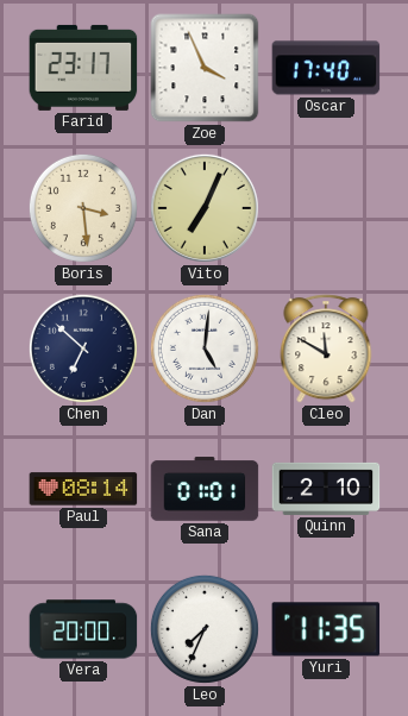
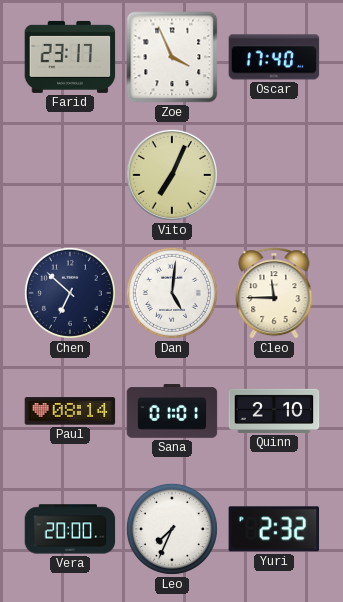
Boris: 3:29 -> none
Cleo: 11:50 -> 11:45
Yuri: 11:35 -> 2:32
